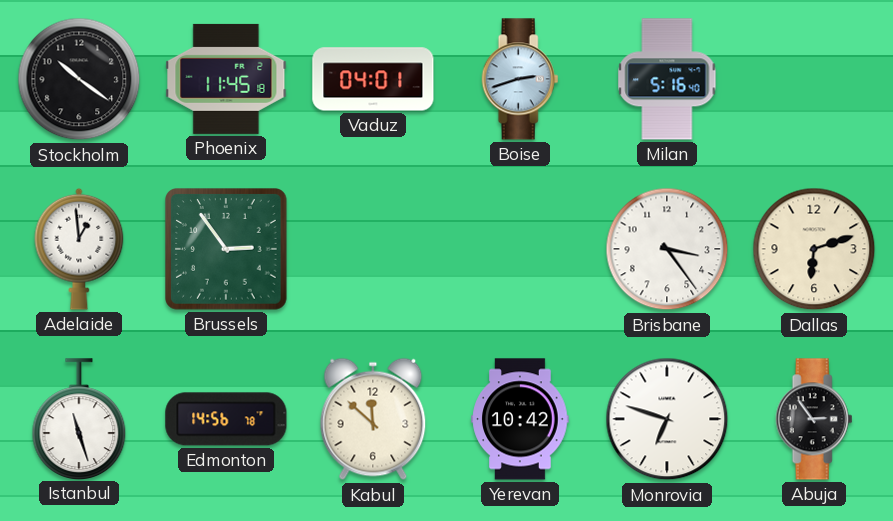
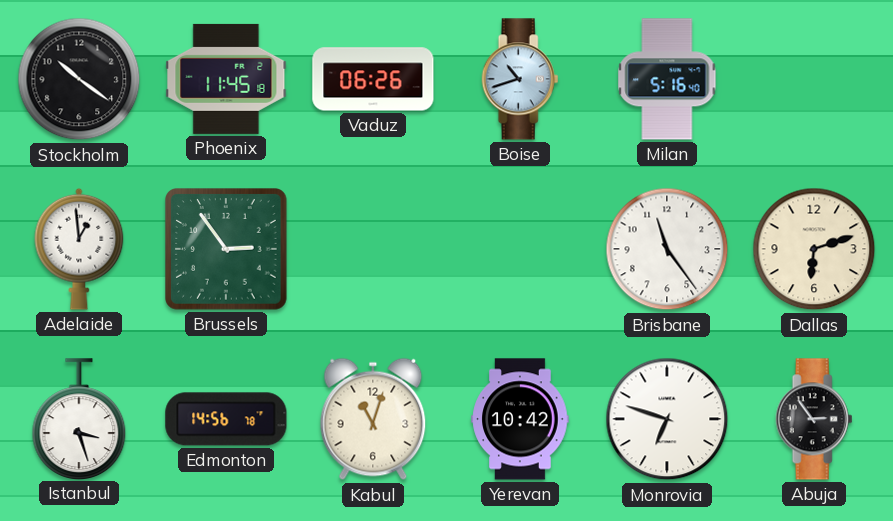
Vaduz: 04:01 -> 06:26
Boise: 2:42 -> 10:42
Brisbane: 3:24 -> 11:24
Istanbul: 11:27 -> 3:27
Kabul: 11:52 -> 11:03
